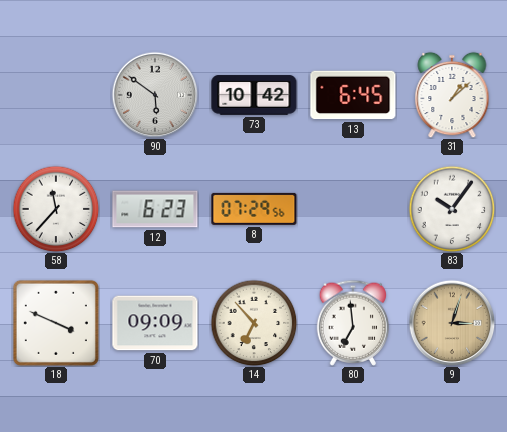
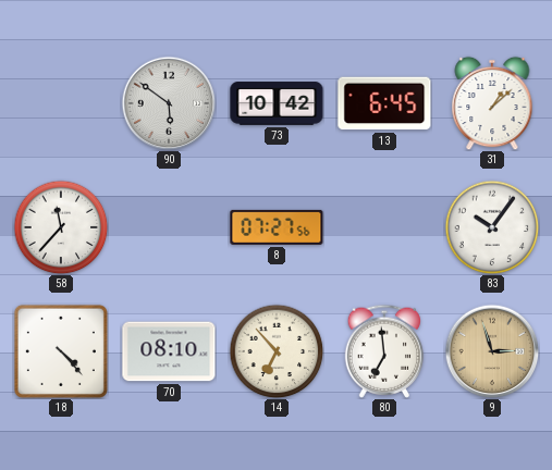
12: 6:23 -> none
8: 07:29 -> 07:27
18: 3:49 -> 4:23
70: 09:09 -> 08:10
9: 3:03 -> 2:57
